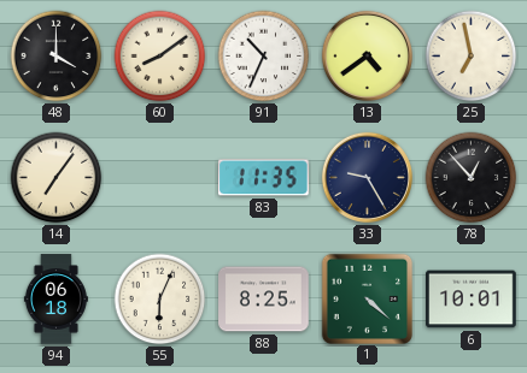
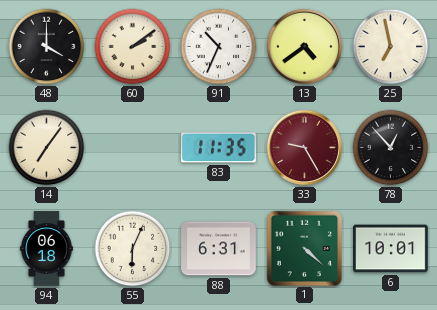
60: 8:09 -> 2:09
33 dial: navy -> burgundy
88: 8:25 -> 6:31
